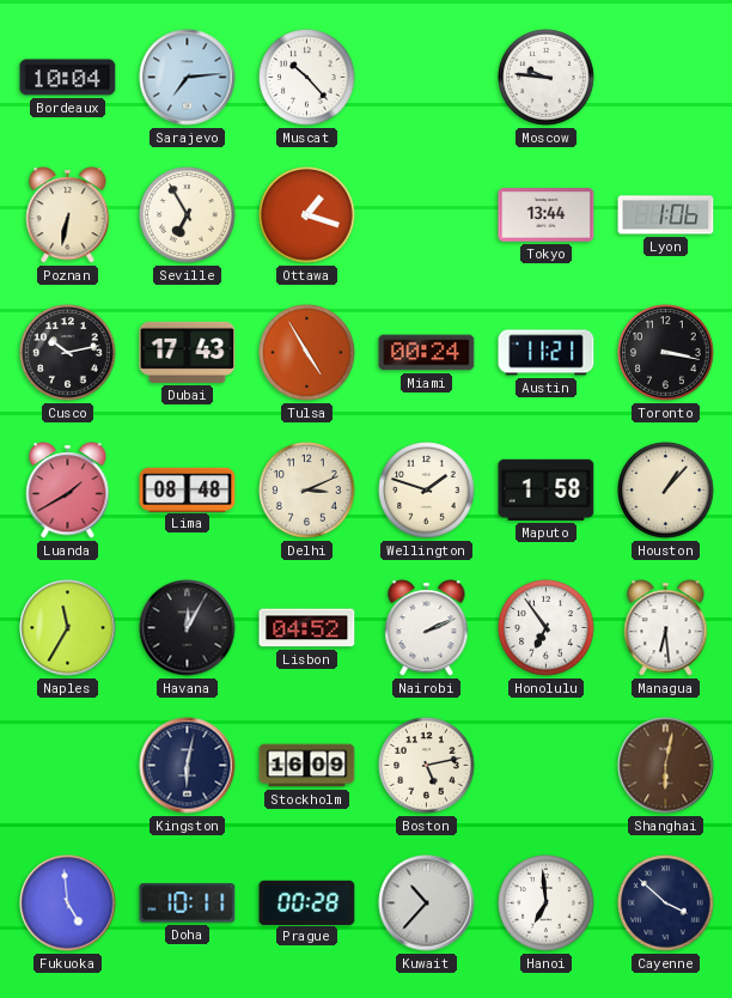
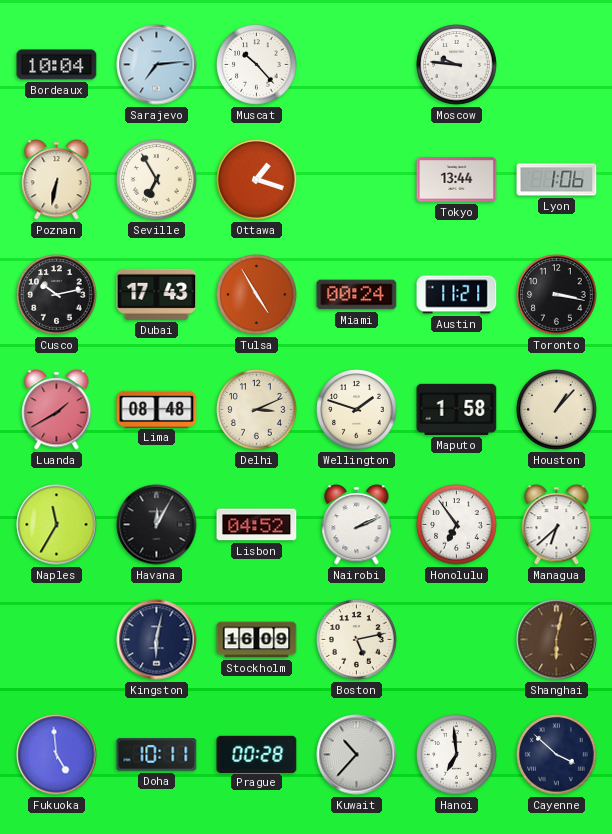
Managua: 6:29 -> 6:38
